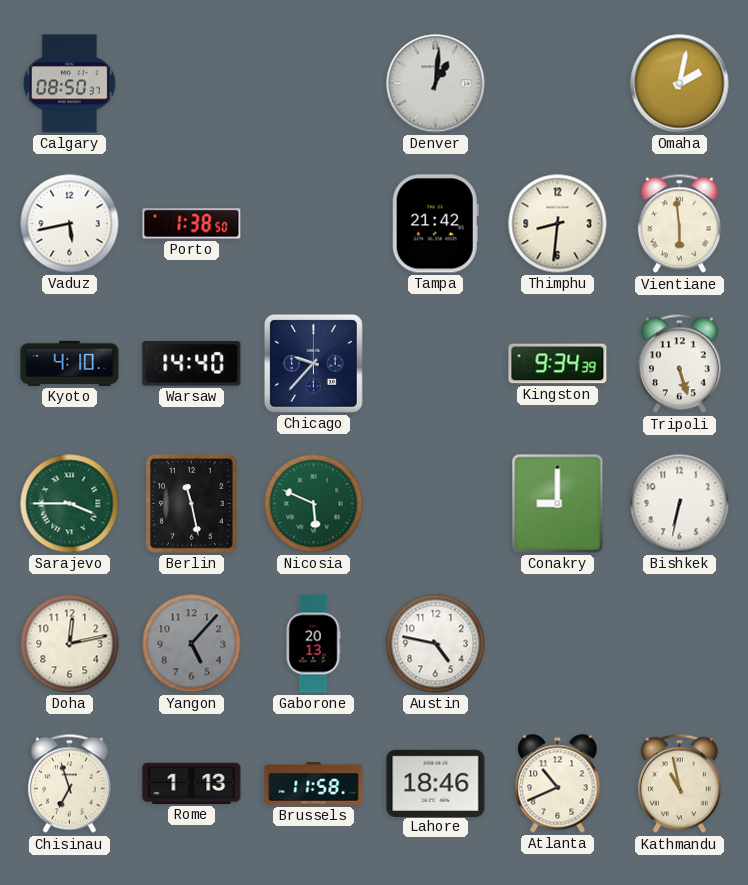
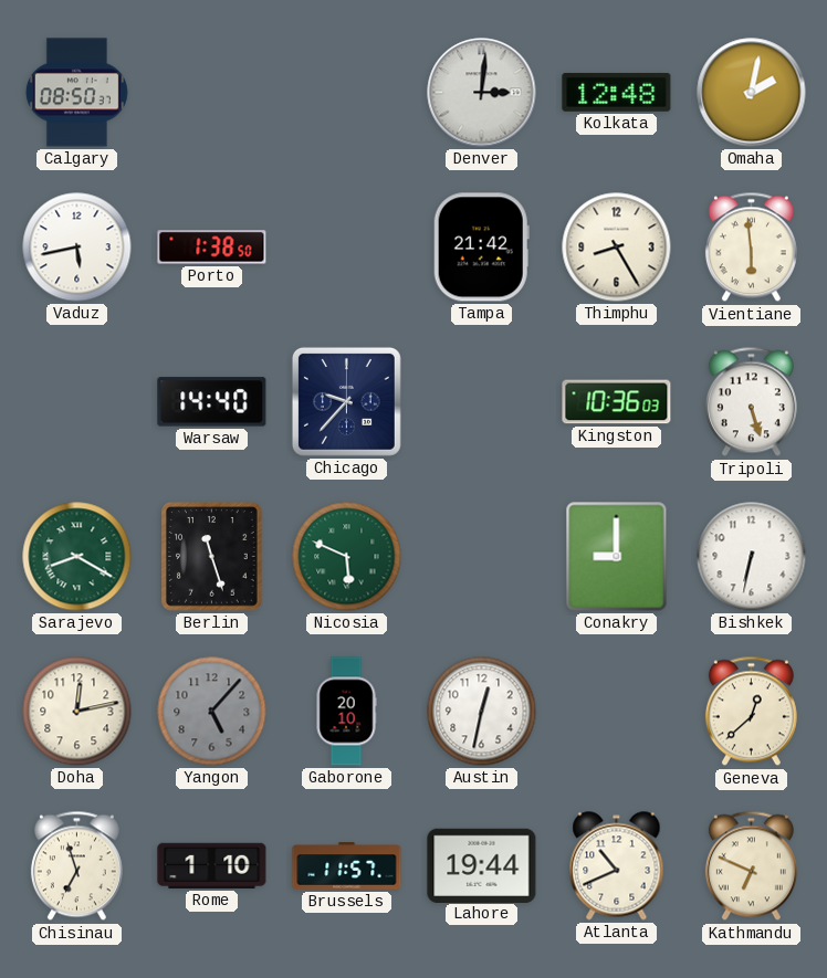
Denver: 1:01 -> 3:01
Kolkata: none -> 12:48
Thimphu: 8:31 -> 8:25
Kyoto: 4:10 -> none
Kingston: 9:34 -> 10:36
Sarajevo: 3:45 -> 8:20
Berlin: 11:28 -> 11:27
Gaborone: 20:13 -> 20:10
Austin: 4:47 -> 12:32
Geneva: none -> 12:38
Rome: 1:13 -> 1:10
Brussels: 11:58 -> 11:57
Lahore: 18:46 -> 19:44
Kathmandu: 10:58 -> 6:49
